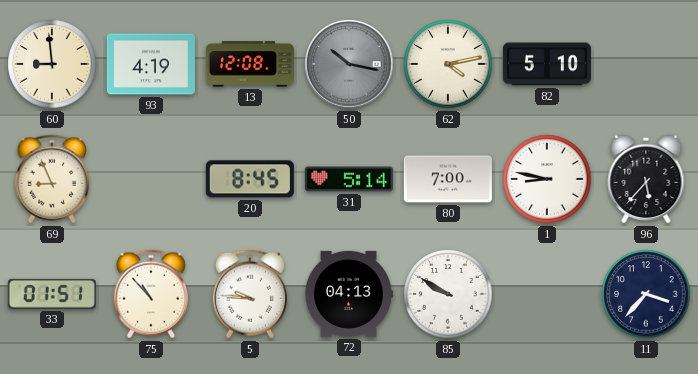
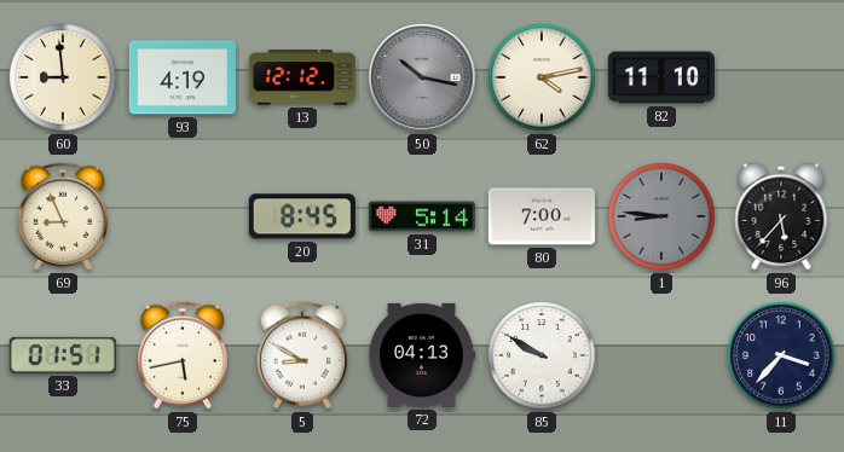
13: 12:08 -> 12:12
82: 5:10 -> 11:10
1: 8:47 -> 8:46
1 dial: white -> grey
75: 10:53 -> 5:43
5: 9:46 -> 8:50
